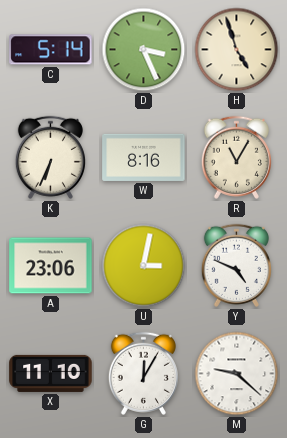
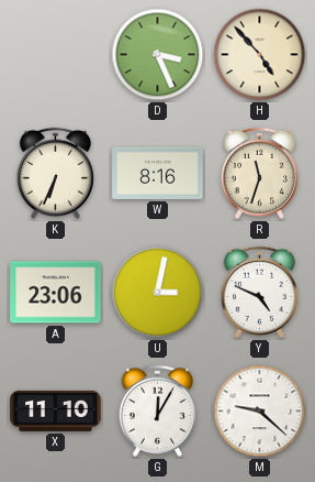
C: 5:14 -> none
H: 4:57 -> 4:53
R: 11:05 -> 11:33
